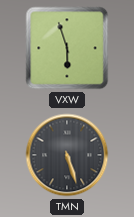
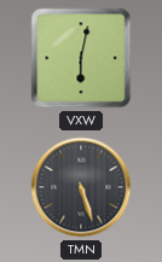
VXW: 5:57 -> 6:02
